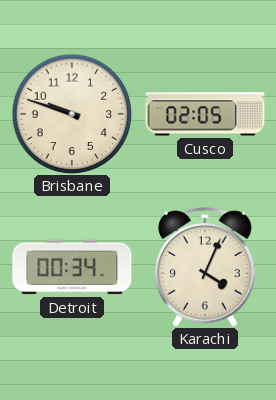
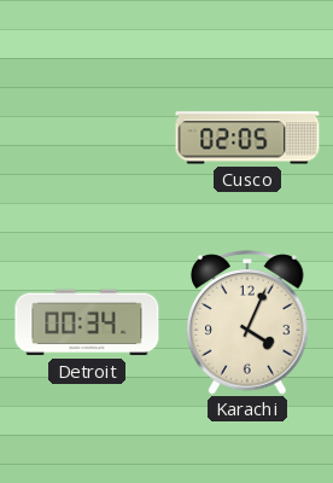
Brisbane: 9:48 -> none
